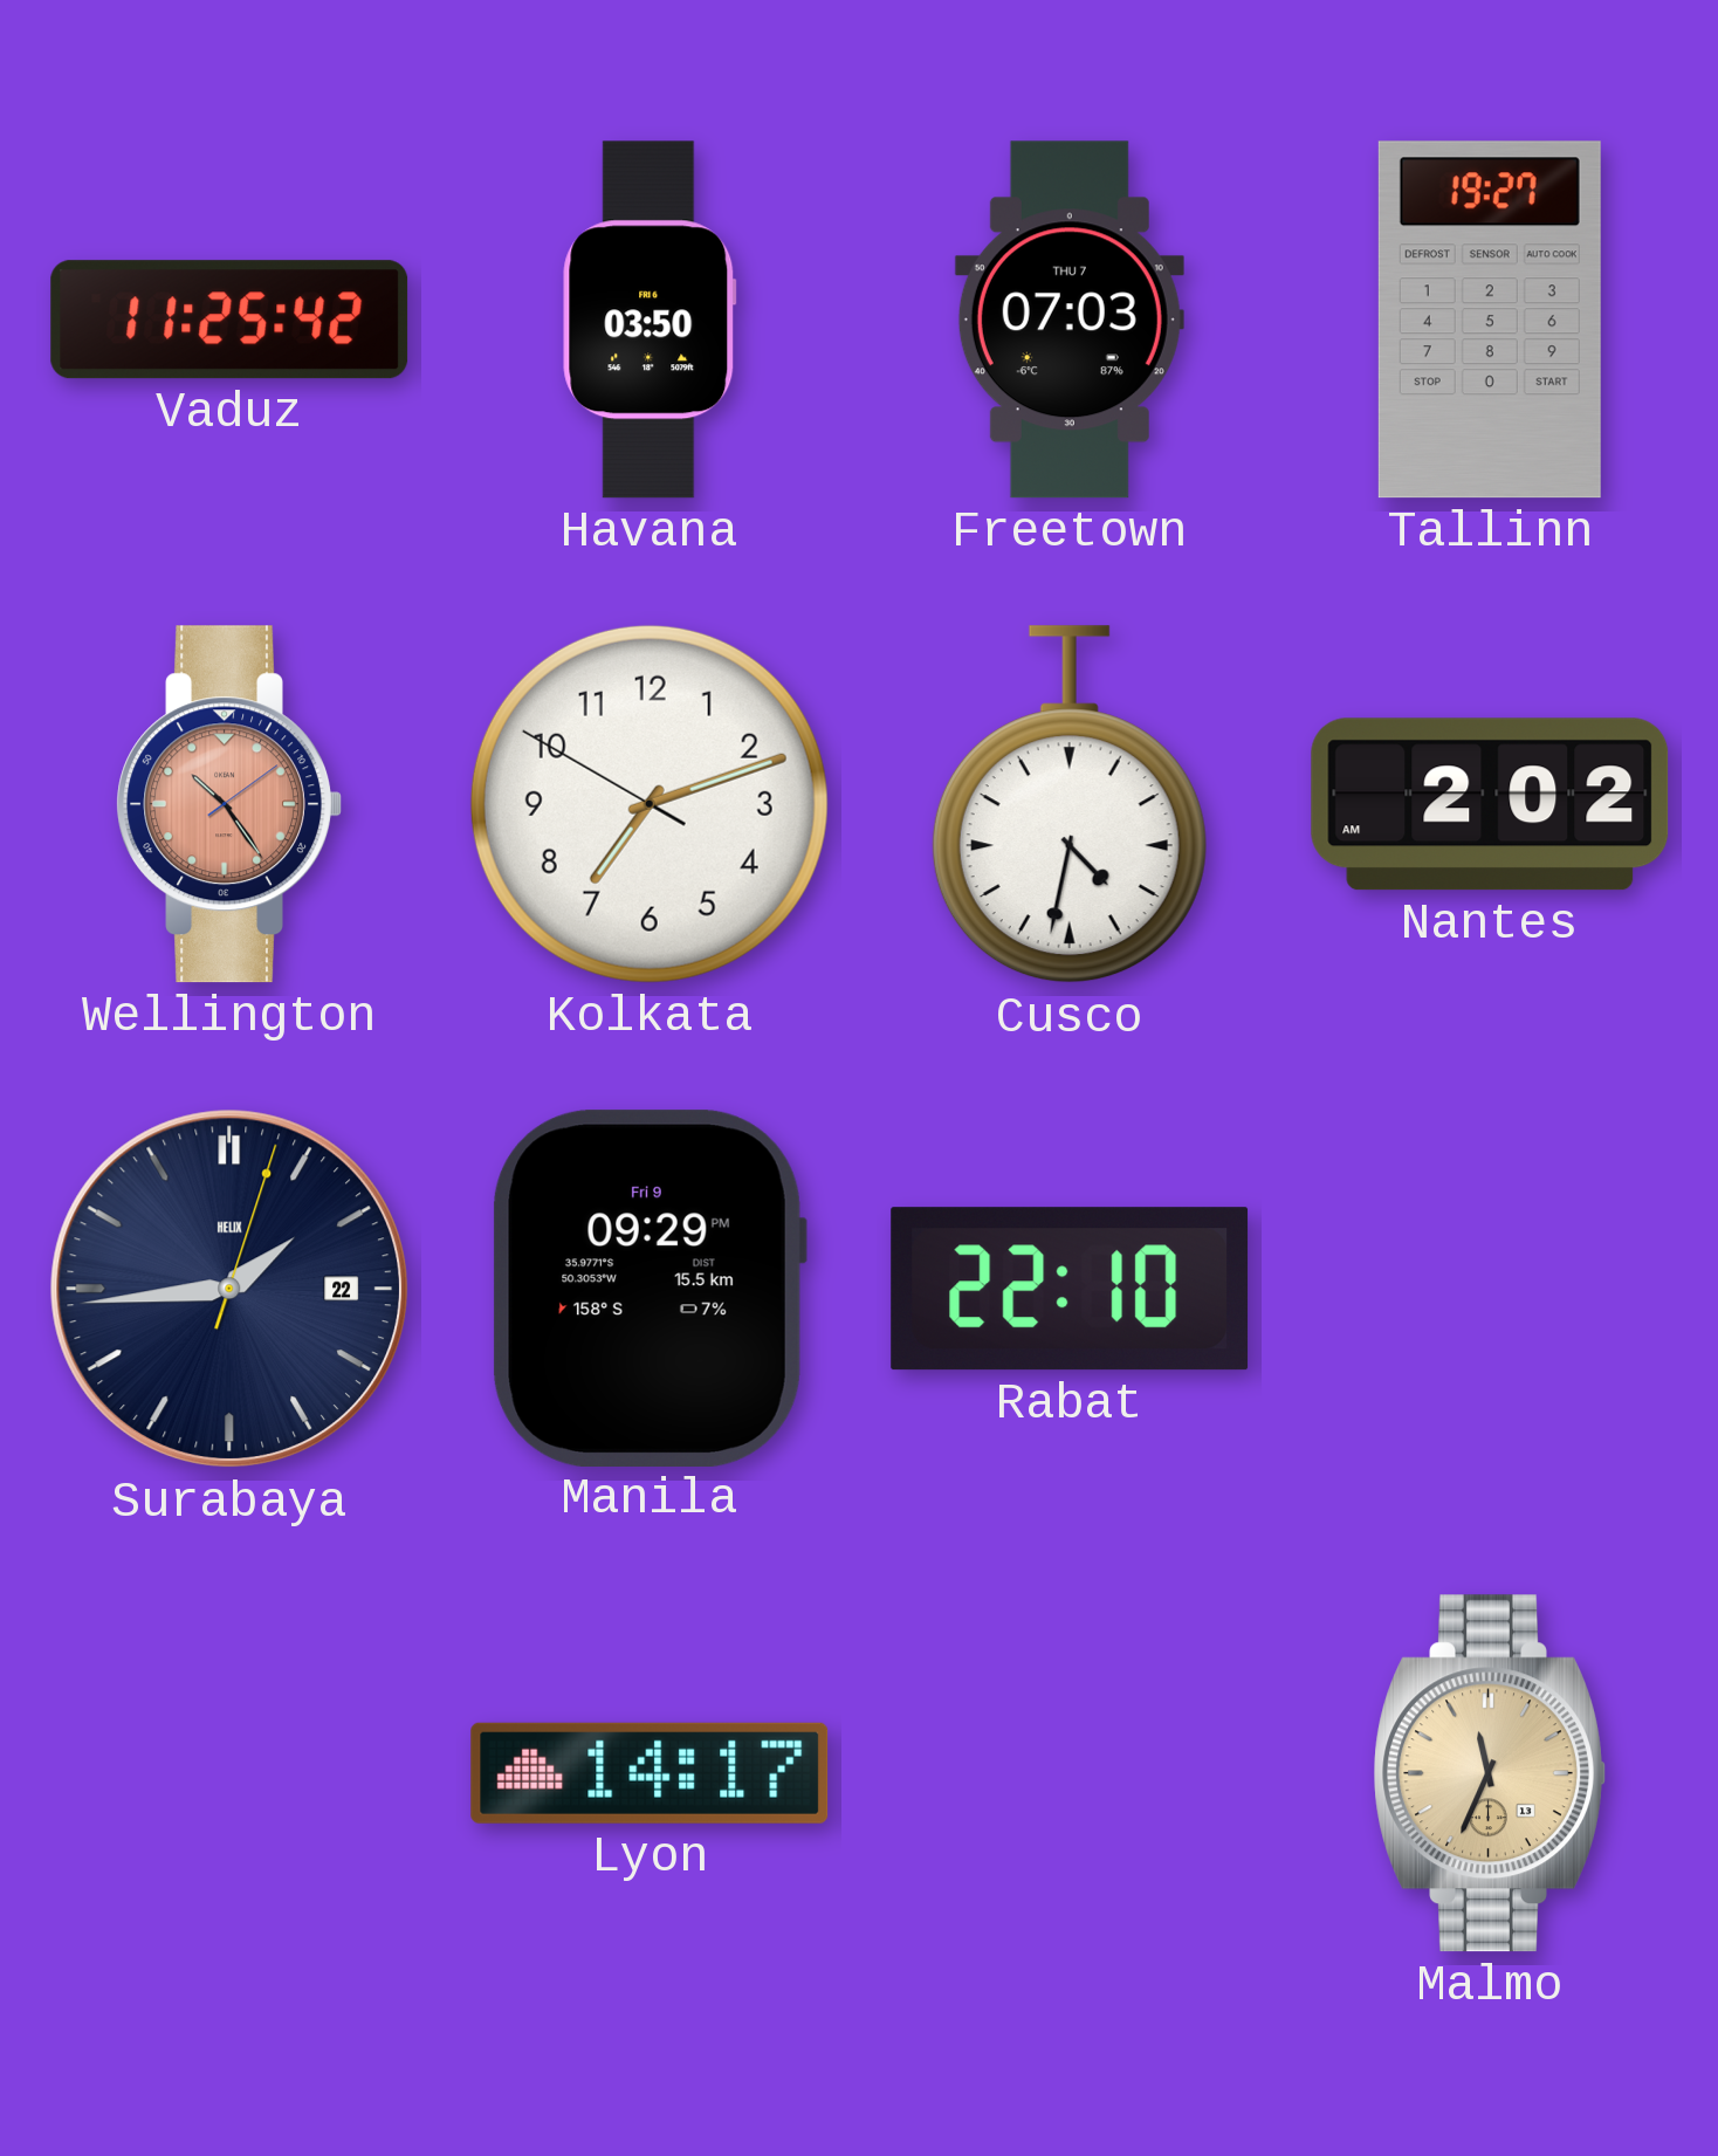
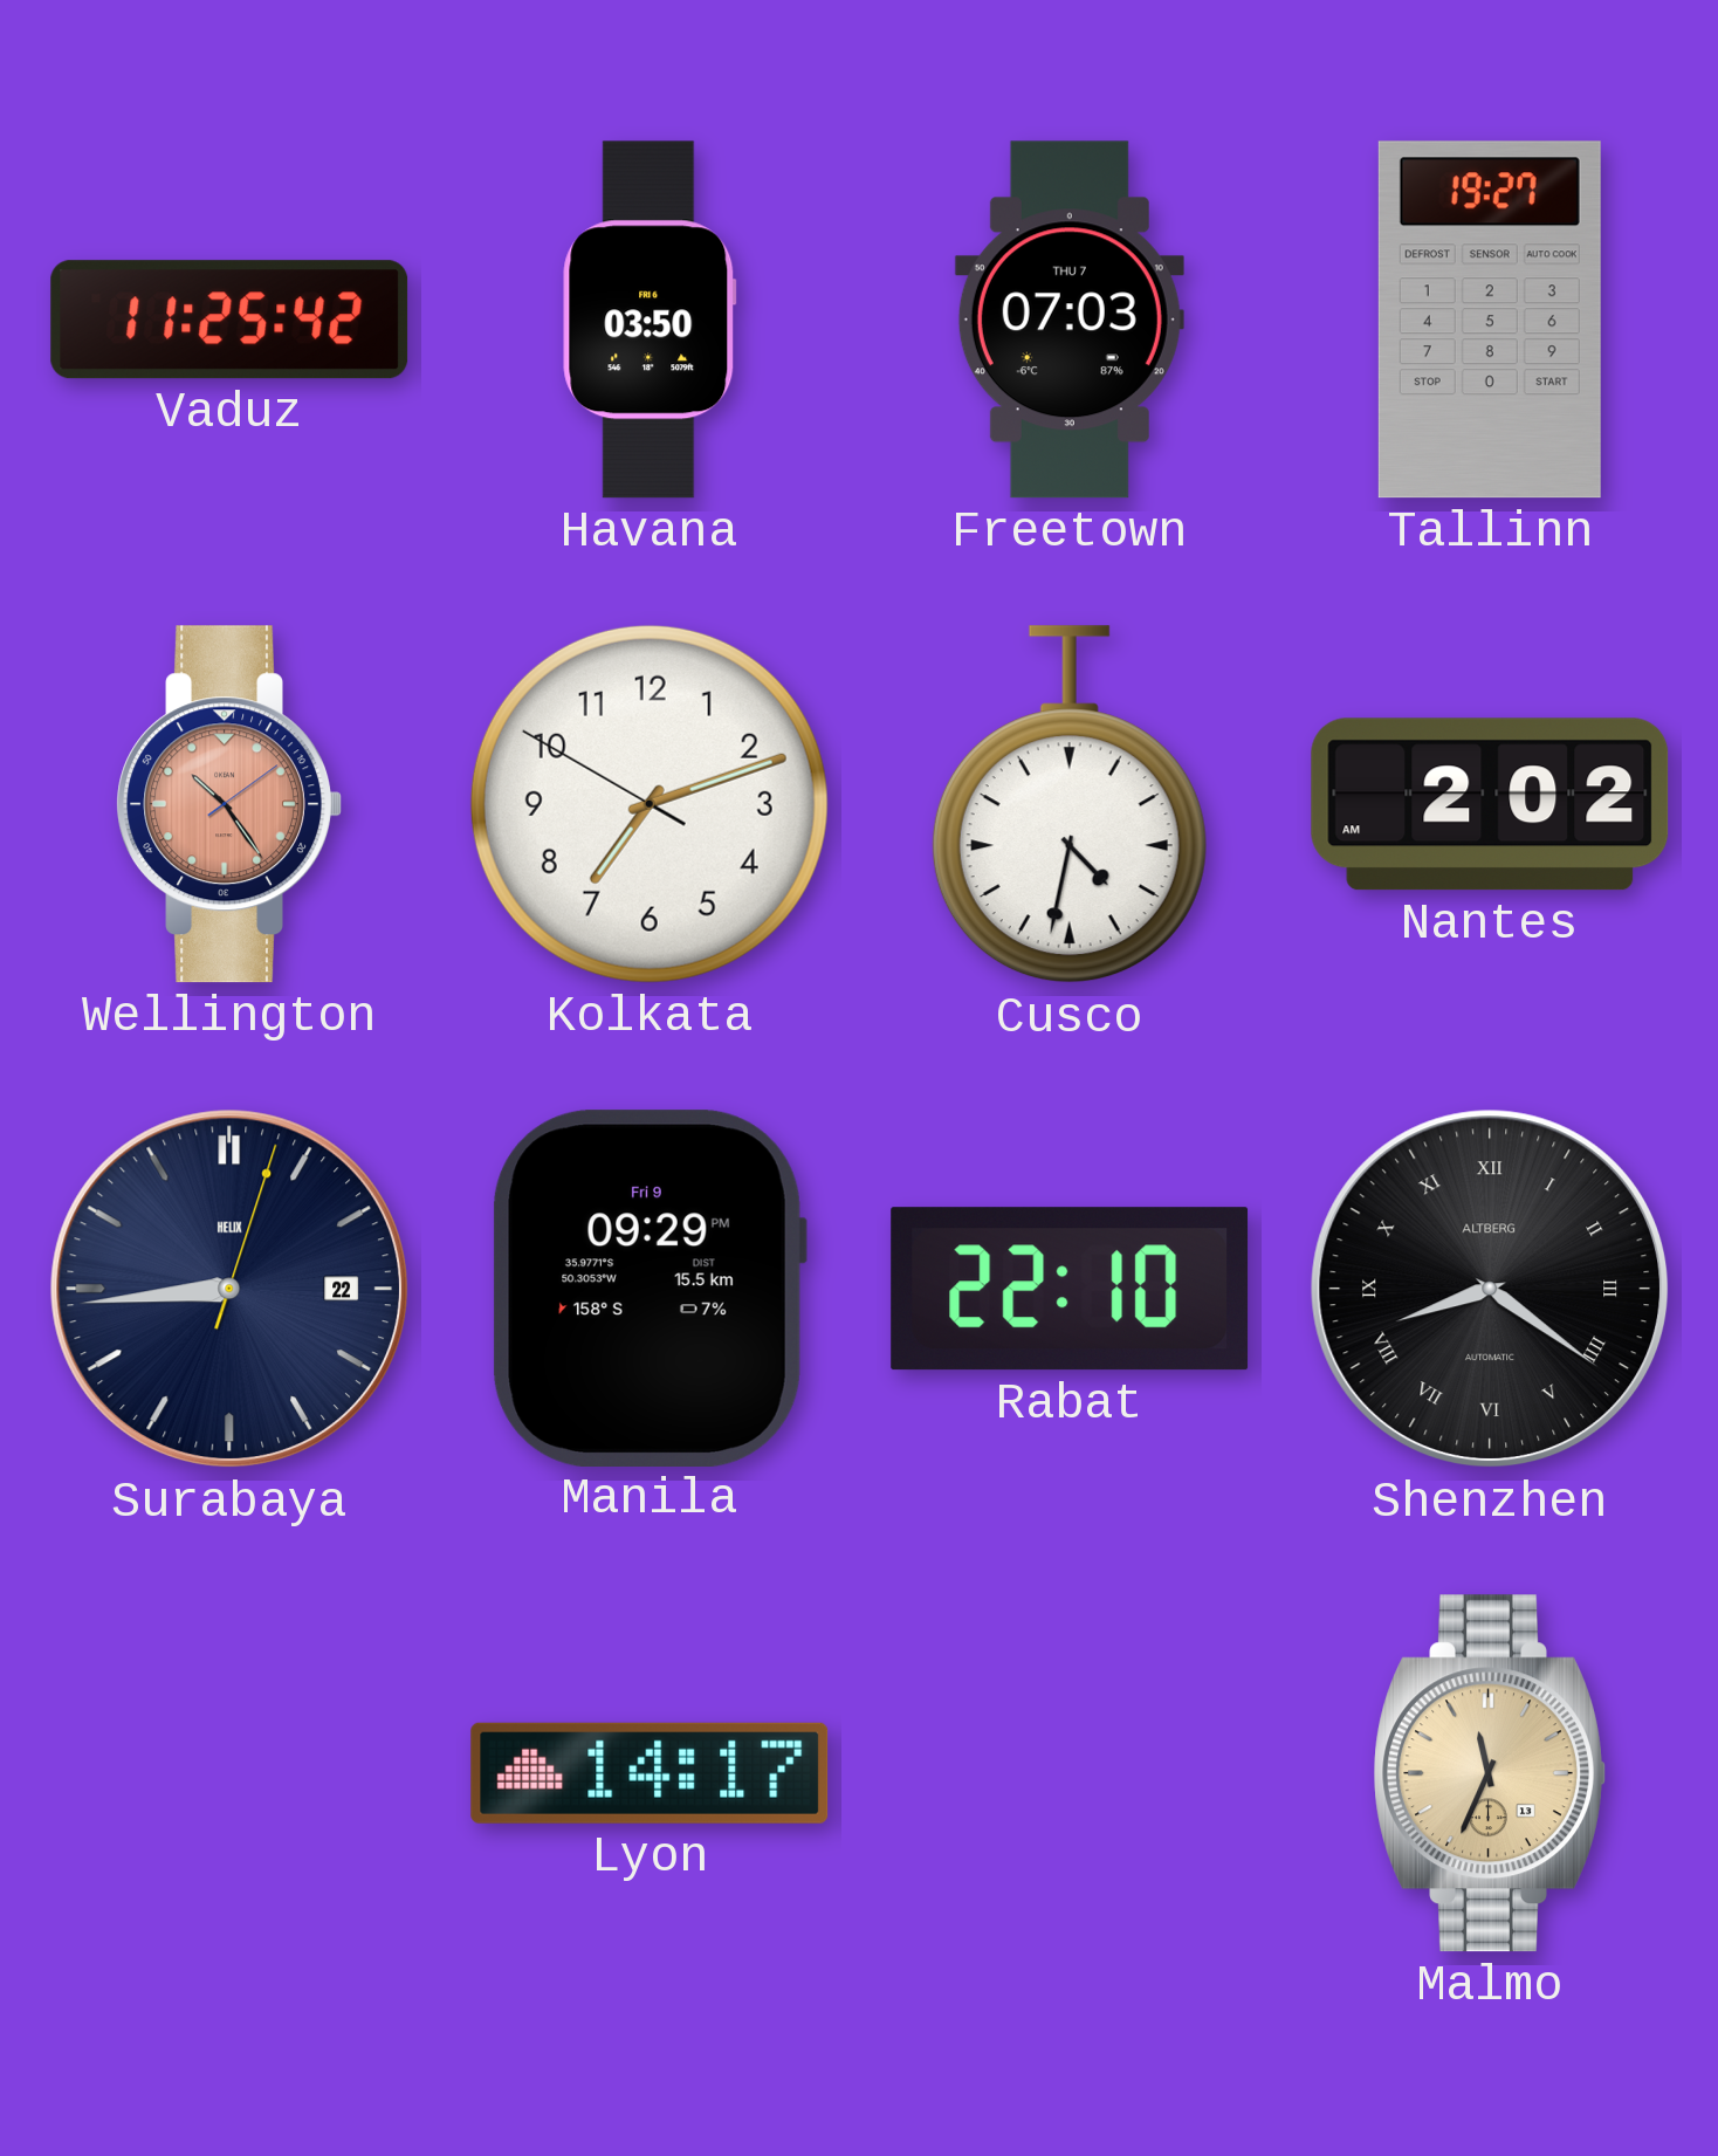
Surabaya: 1:44 -> 8:44
Shenzhen: none -> 8:21
